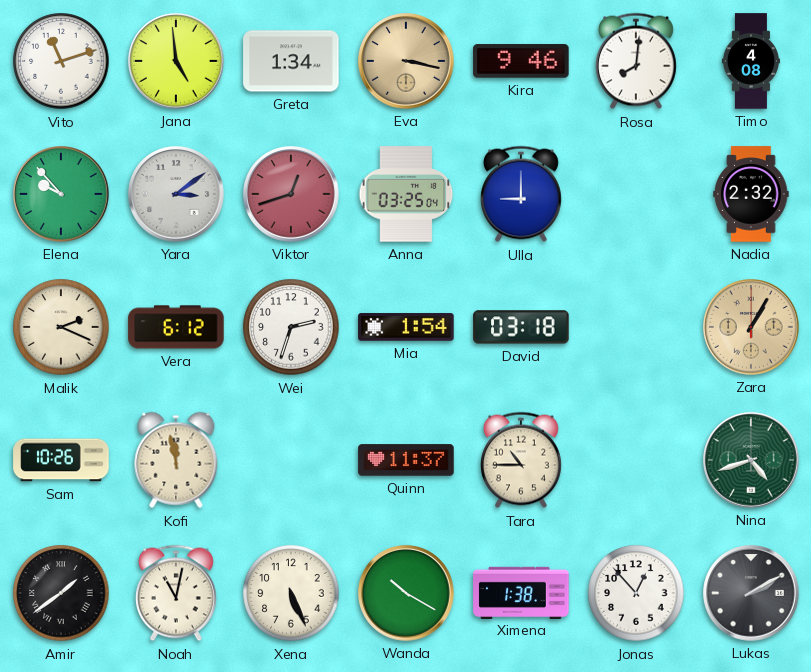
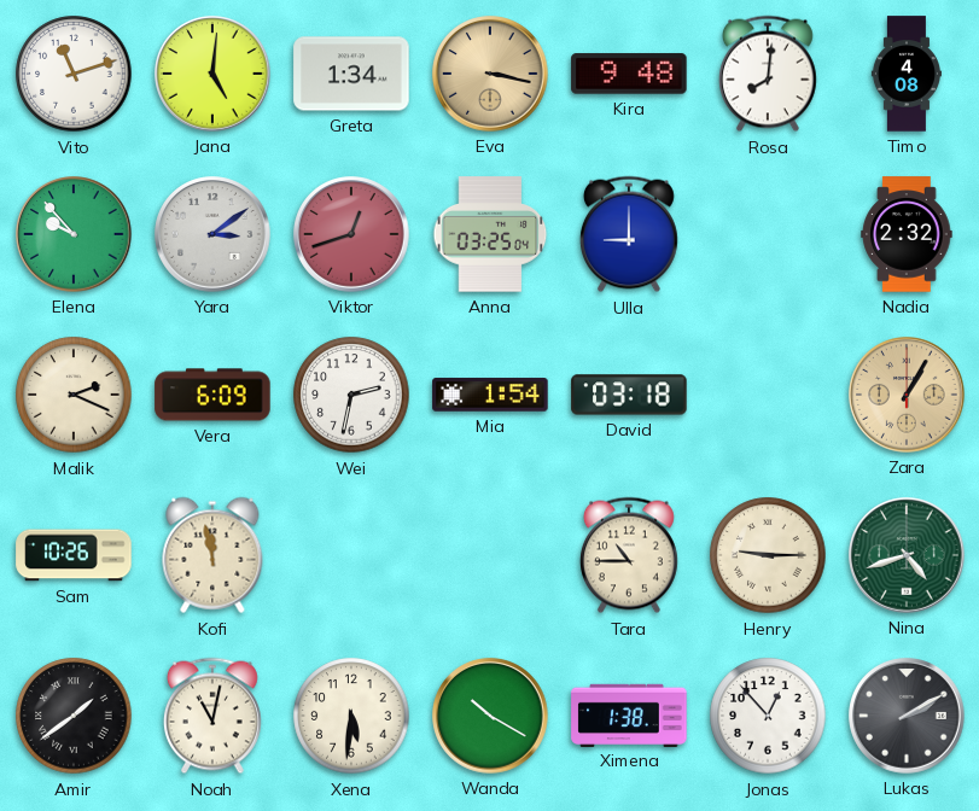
Jana: 4:59 -> 5:01
Kira: 9:46 -> 9:48
Vera: 6:12 -> 6:09
Wei: 2:33 -> 2:32
Quinn: 11:37 -> none
Henry: none -> 9:15
Xena: 5:26 -> 5:31
